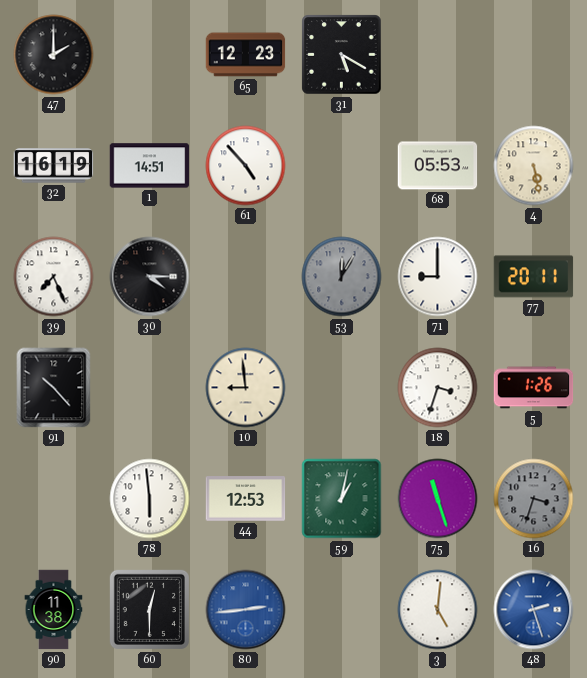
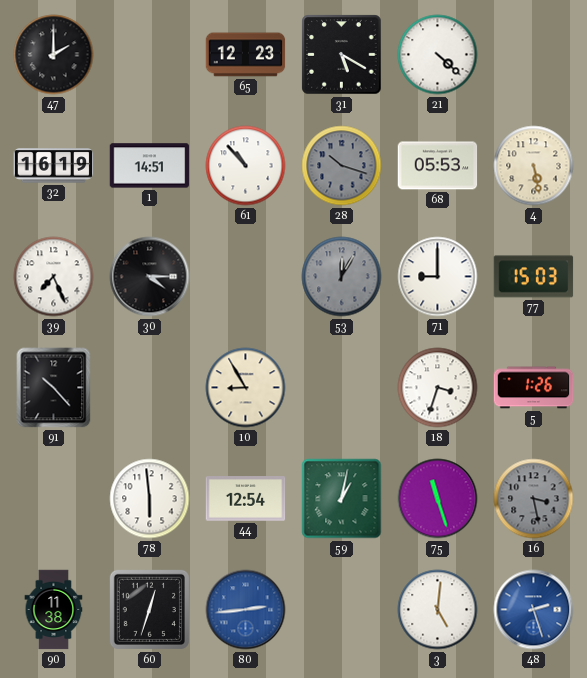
21: none -> 4:22
61: 4:53 -> 10:53
28: none -> 10:18
77: 20:11 -> 15:03
10: 8:59 -> 8:55
44: 12:53 -> 12:54
16: 3:33 -> 3:28
60: 12:30 -> 12:33
